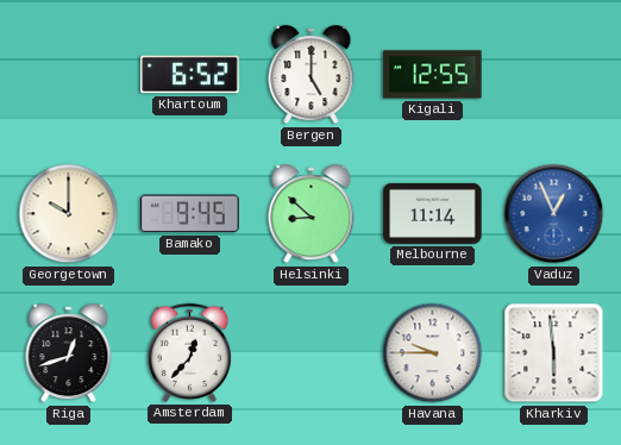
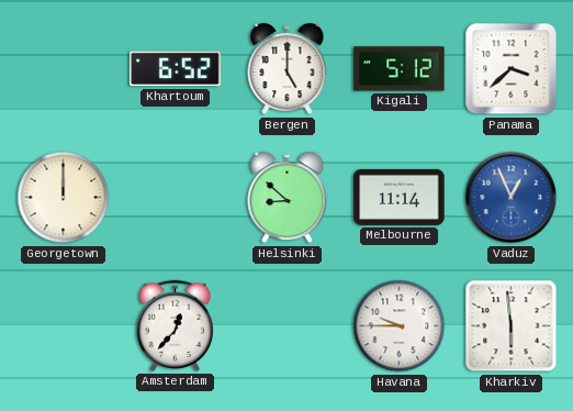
Kigali: 12:55 -> 5:12
Panama: none -> 3:38
Georgetown: 10:00 -> 12:00
Bamako: 9:45 -> none
Riga: 12:42 -> none
